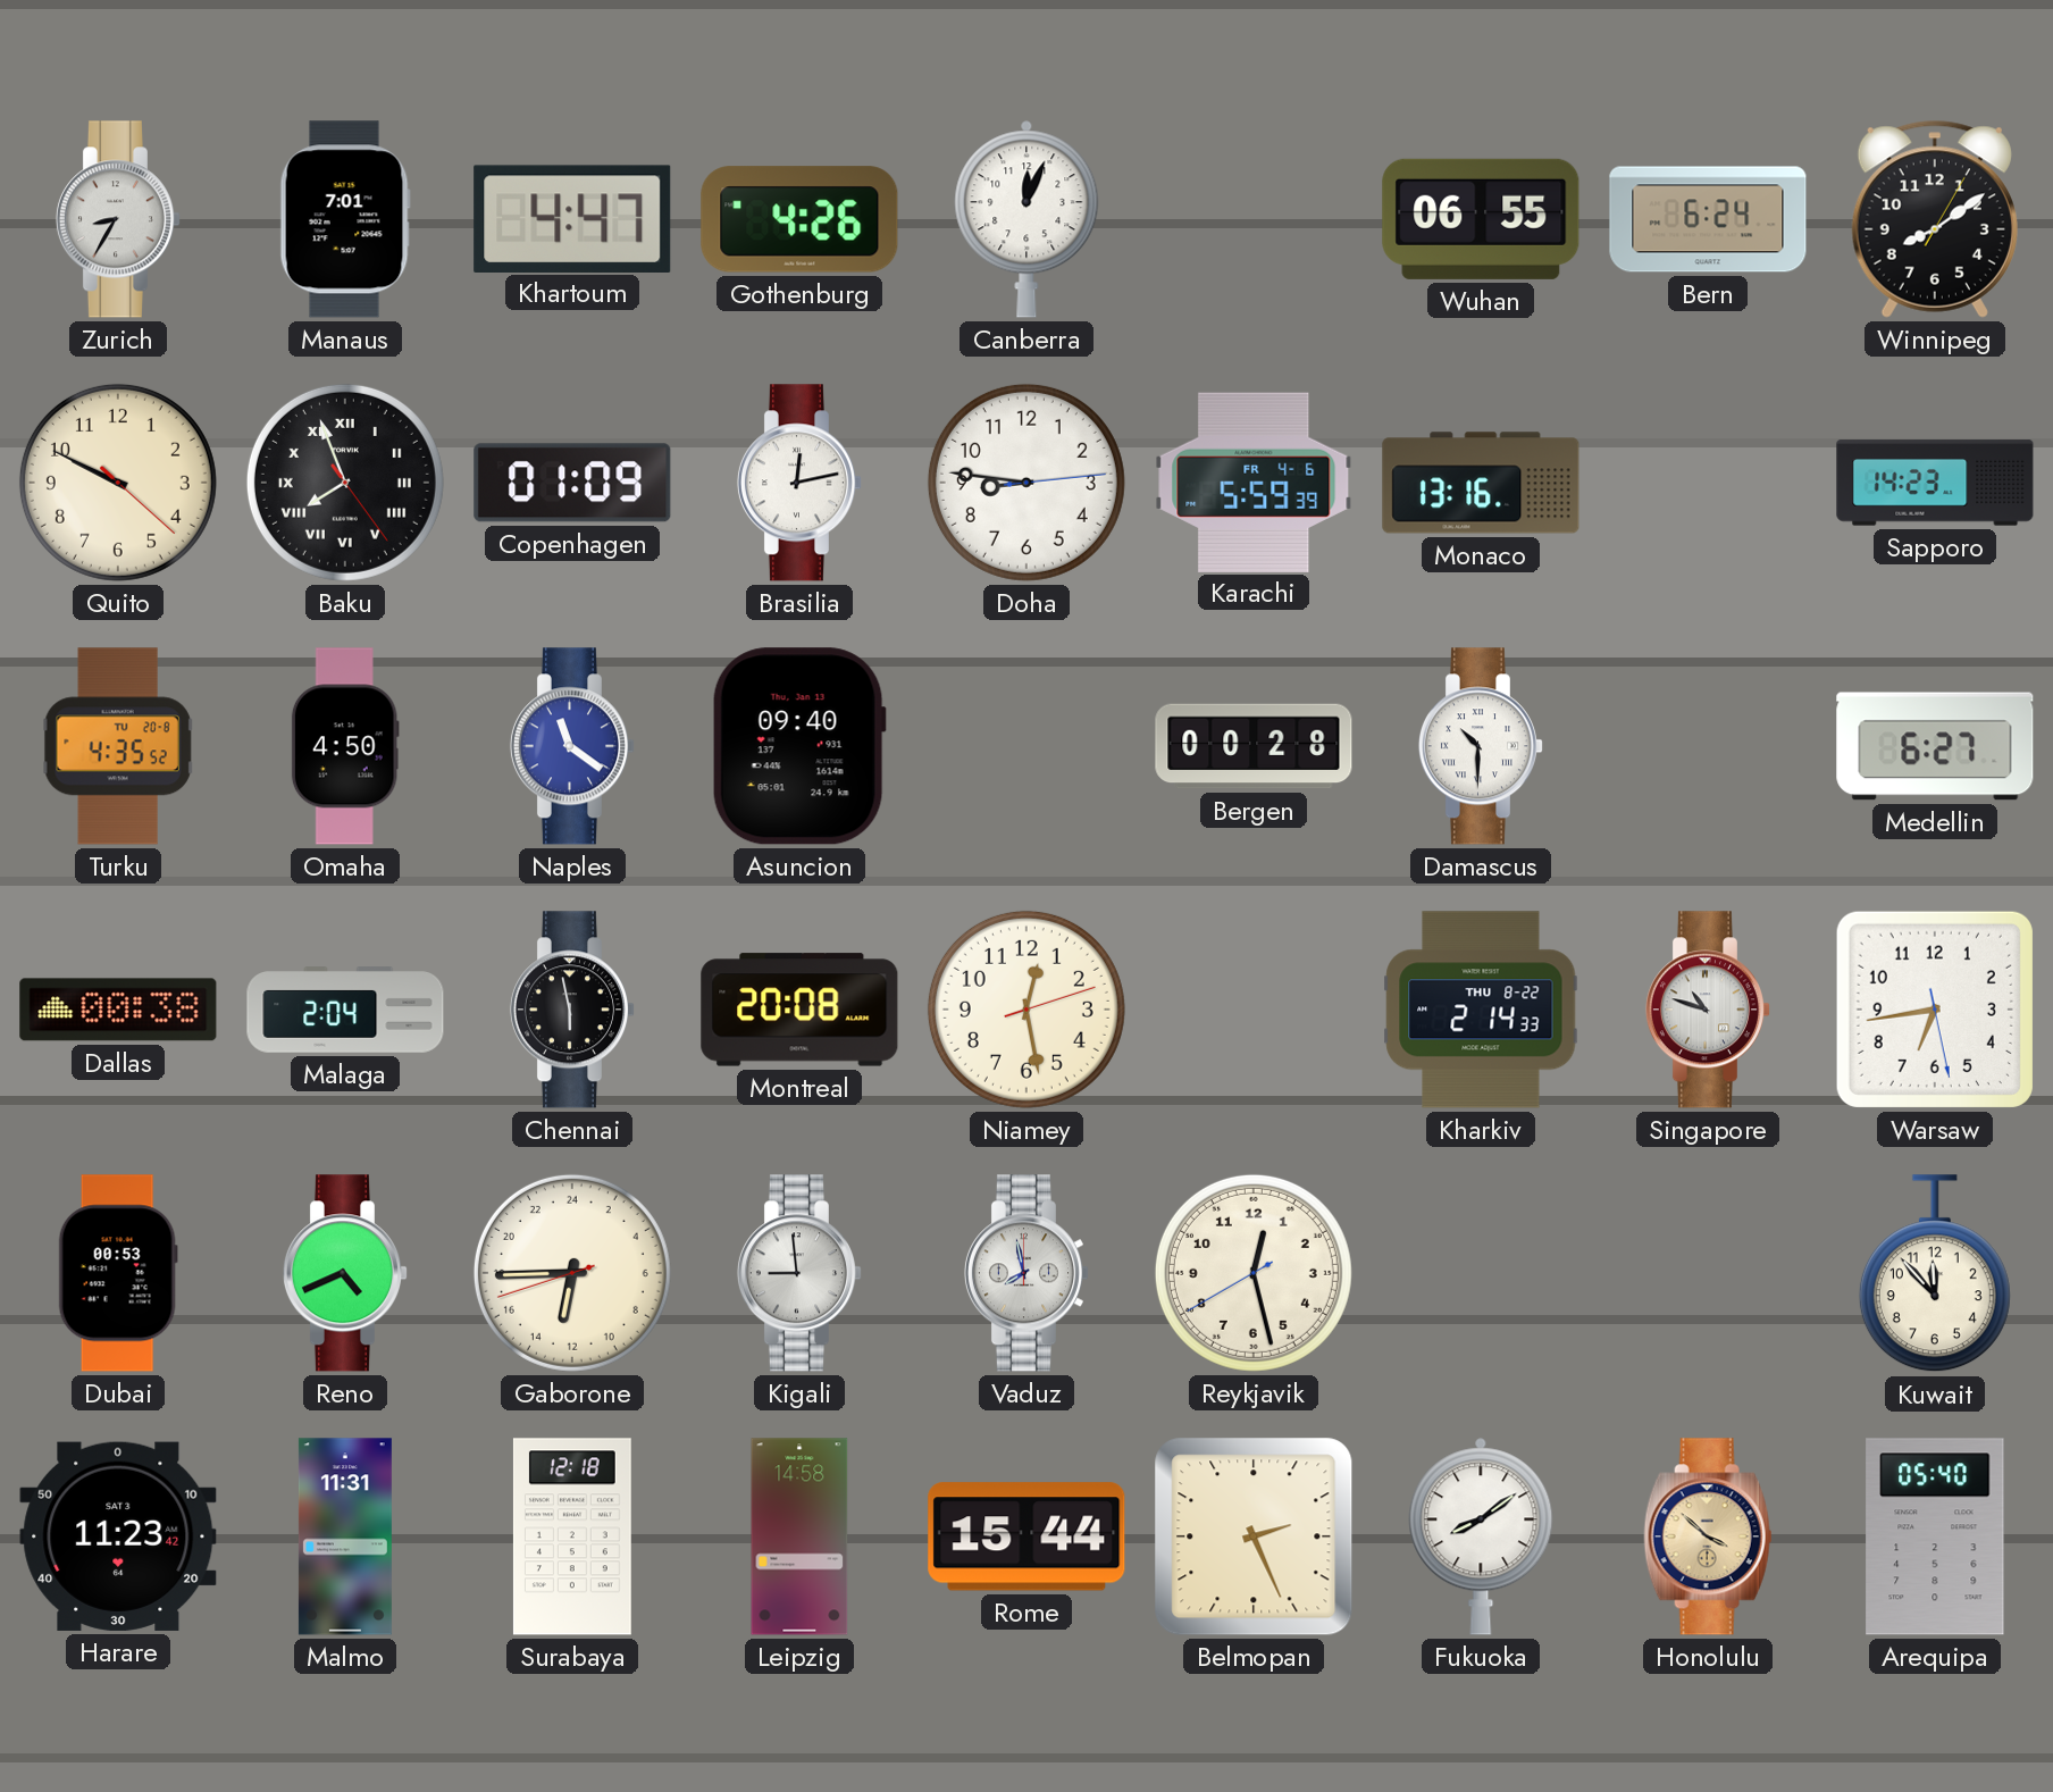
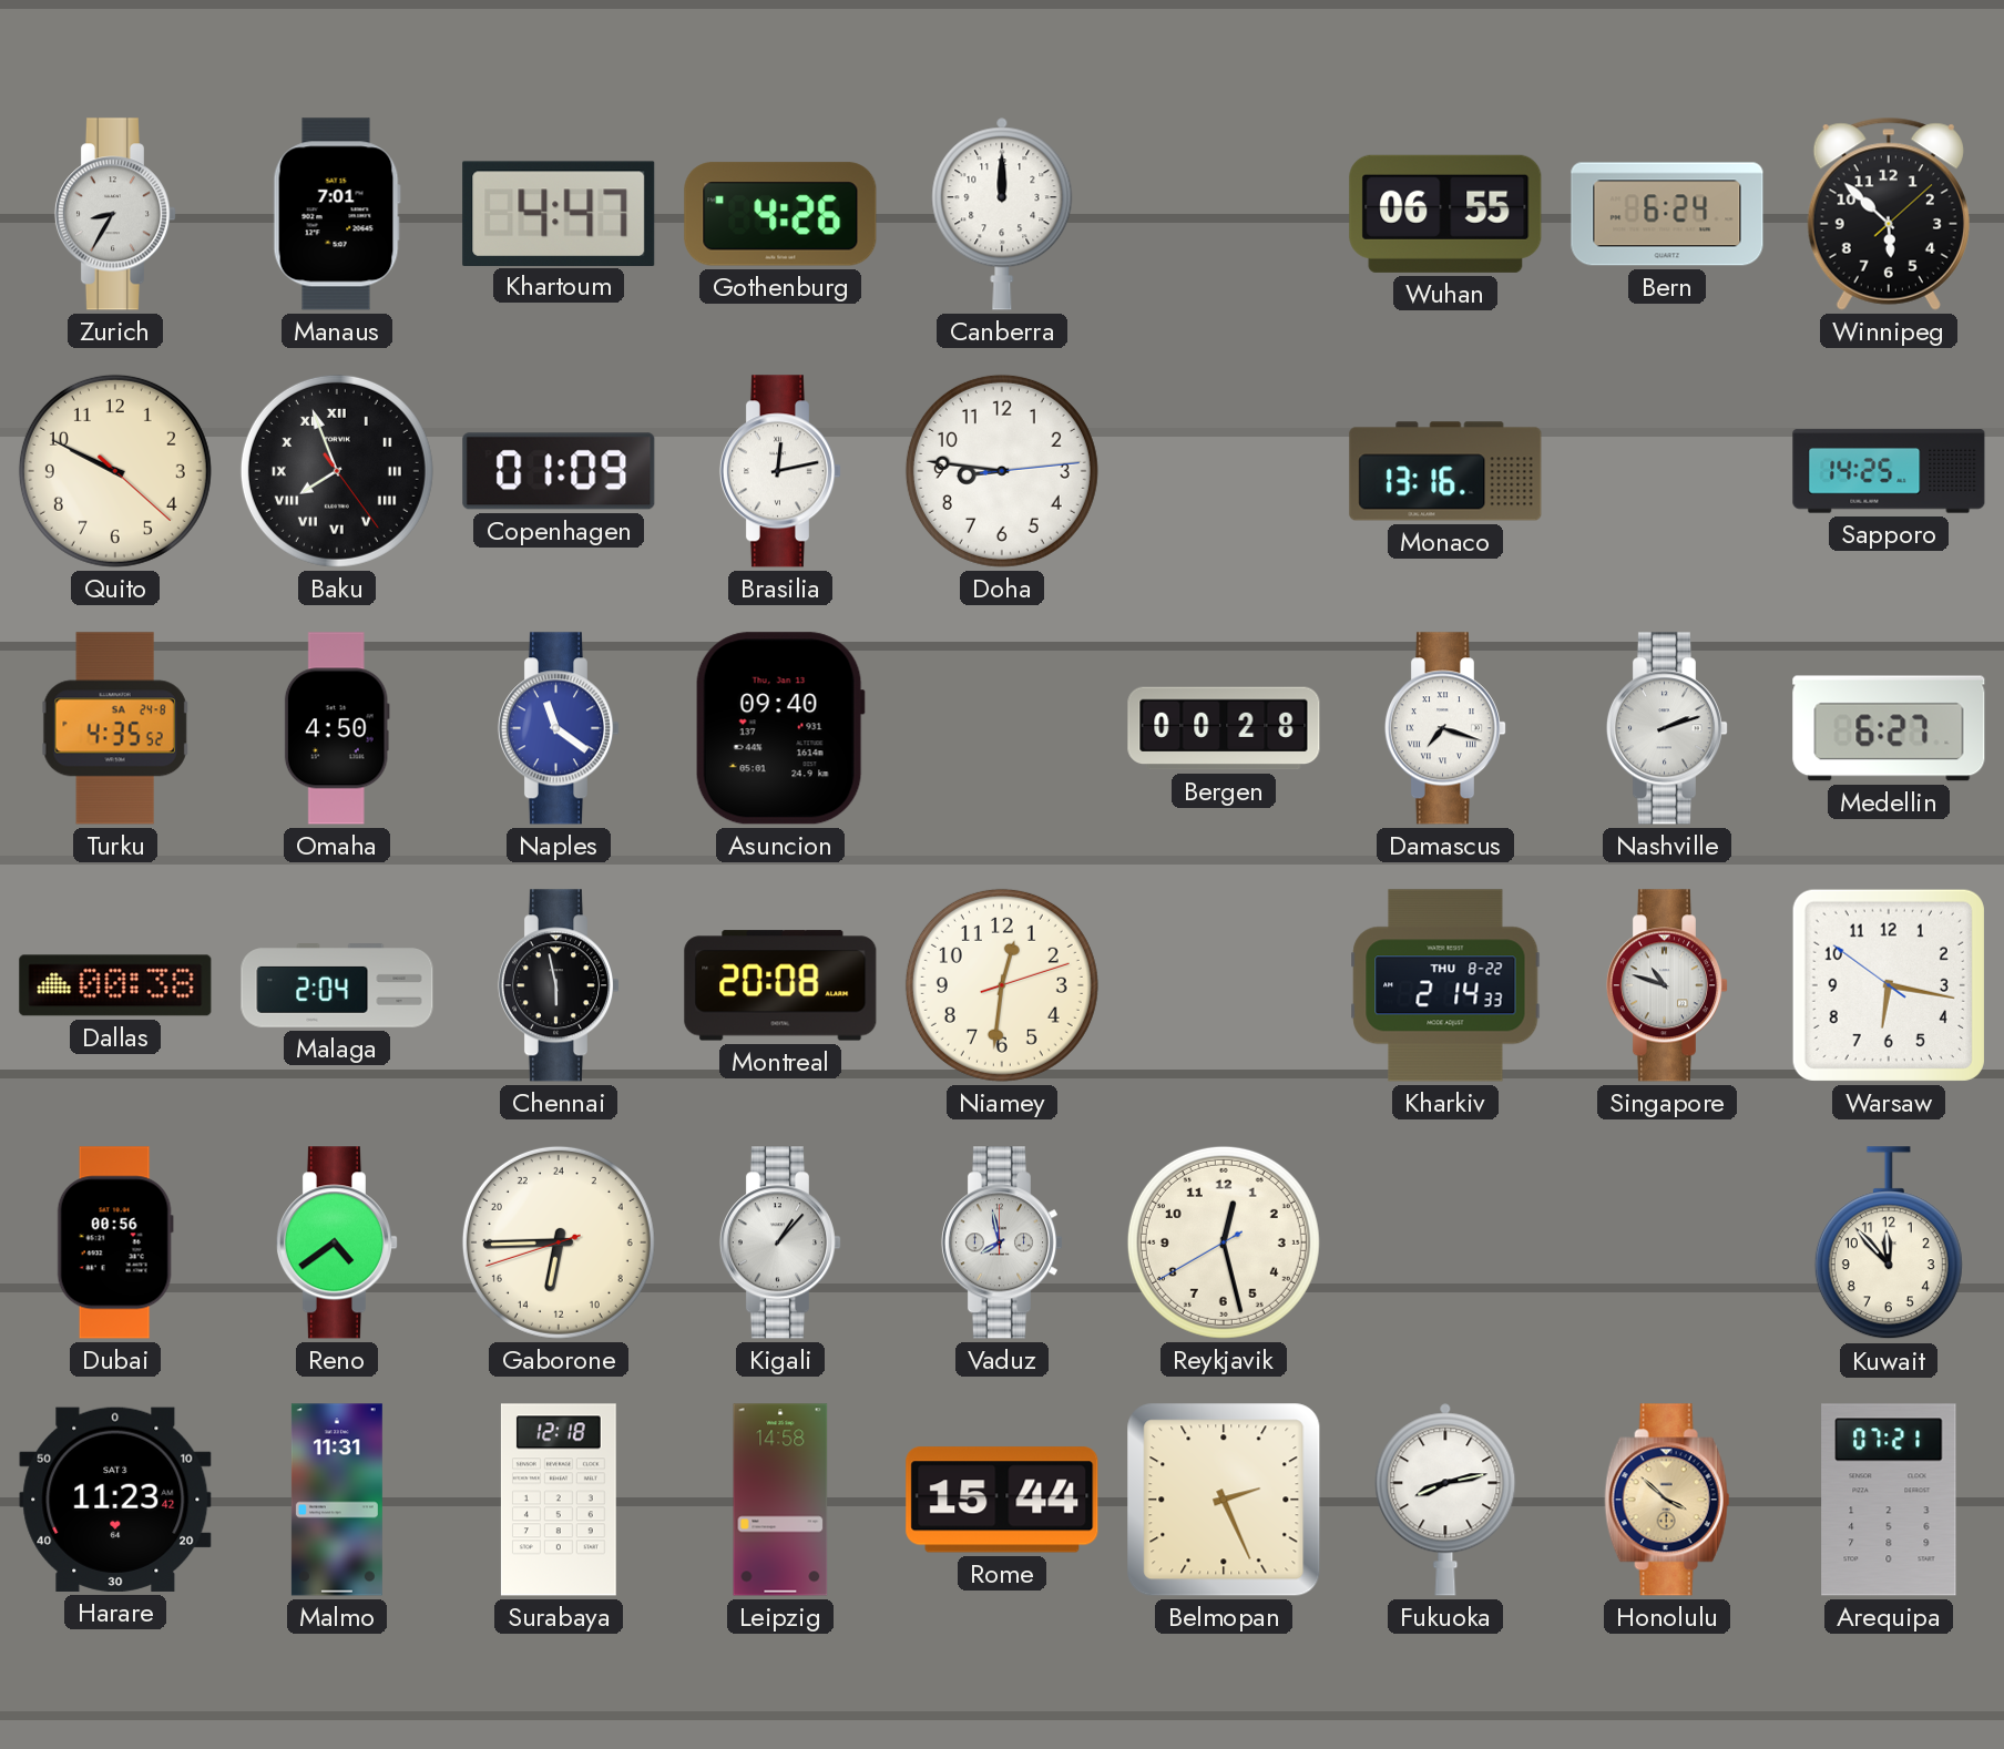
Canberra: 12:04 -> 12:00
Winnipeg: 8:09 -> 5:52
Karachi: 5:59 -> none
Sapporo: 14:23 -> 14:25
Turku date: TU 20-8 -> SA 24-8
Damascus: 10:30 -> 7:18
Nashville: none -> 2:12
Niamey: 12:28 -> 12:31
Warsaw: 6:43 -> 6:16
Dubai: 00:53 -> 00:56
Reno: 4:41 -> 4:39
Kigali: 8:59 -> 1:07
Fukuoka: 8:09 -> 8:13
Arequipa: 05:40 -> 07:21
